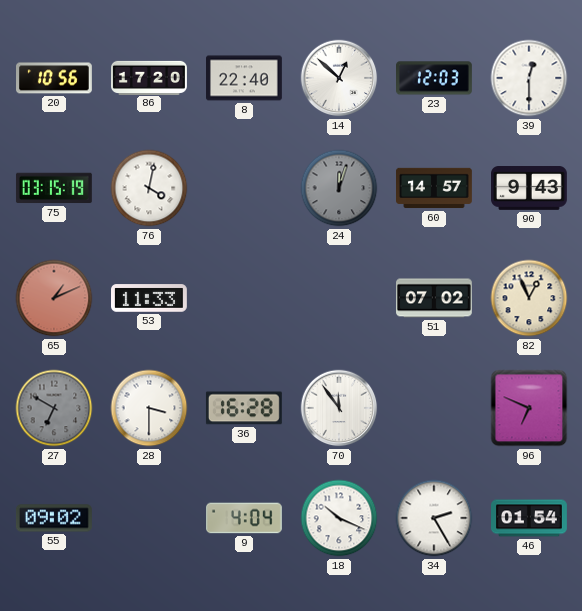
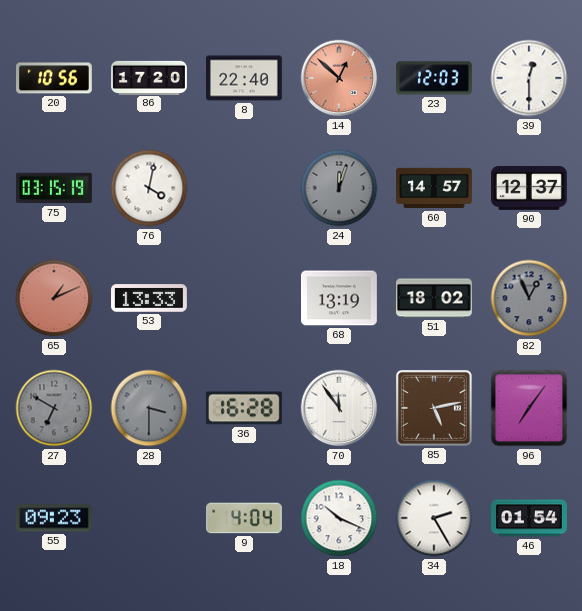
14 dial: white -> salmon
90: 9:43 -> 12:37
53: 11:33 -> 13:33
68: none -> 13:19
51: 07:02 -> 18:02
82 dial: cream -> grey
28 dial: white -> grey
85: none -> 5:13
96: 6:49 -> 7:06
55: 09:02 -> 09:23
